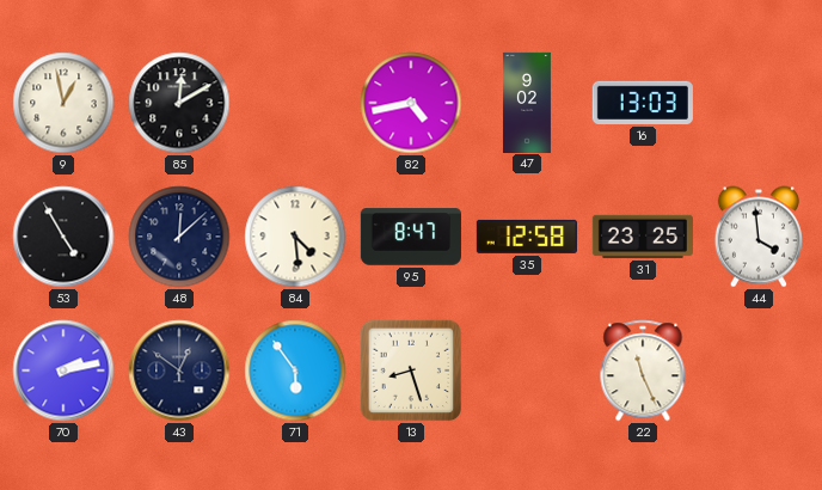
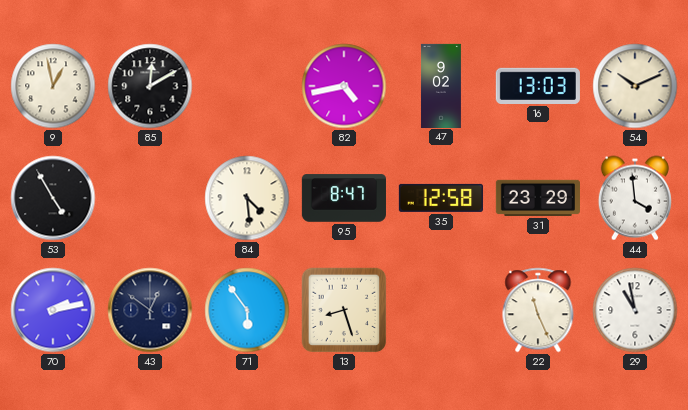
54: none -> 10:11
48: 12:08 -> none
31: 23:25 -> 23:29
29: none -> 10:58
